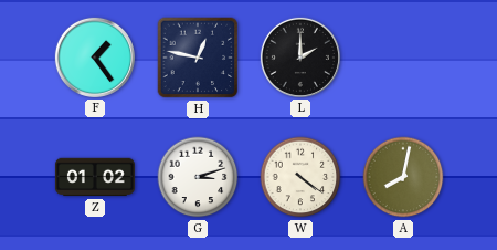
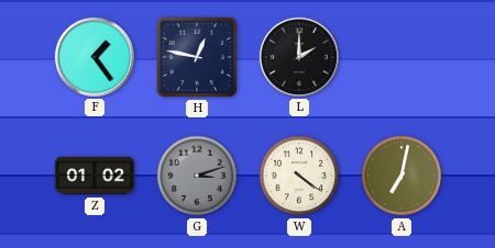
G dial: white -> grey
A: 8:02 -> 7:02
